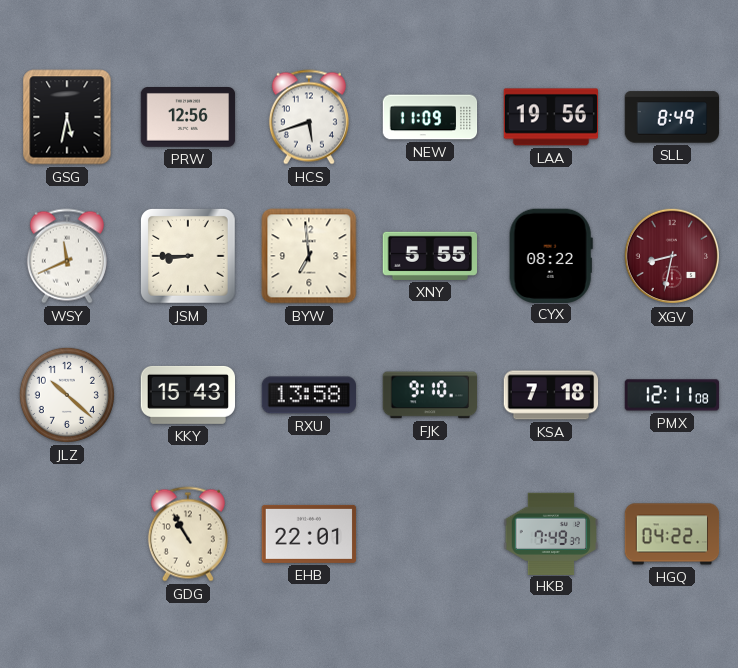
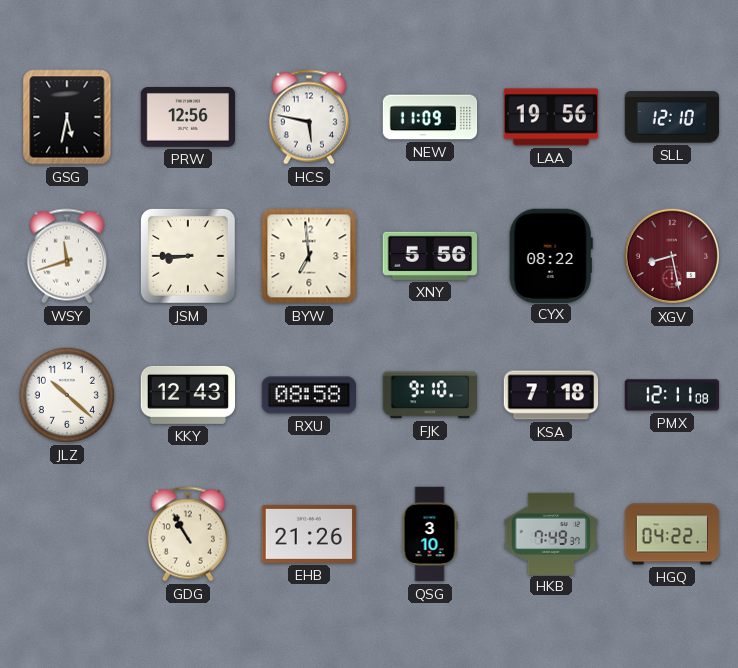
HCS: 5:42 -> 5:47
SLL: 8:49 -> 12:10
WSY: 11:41 -> 11:42
XNY: 5:55 -> 5:56
XGV: 8:32 -> 8:28
KKY: 15:43 -> 12:43
RXU: 13:58 -> 08:58
EHB: 22:01 -> 21:26
QSG: none -> 3:10
